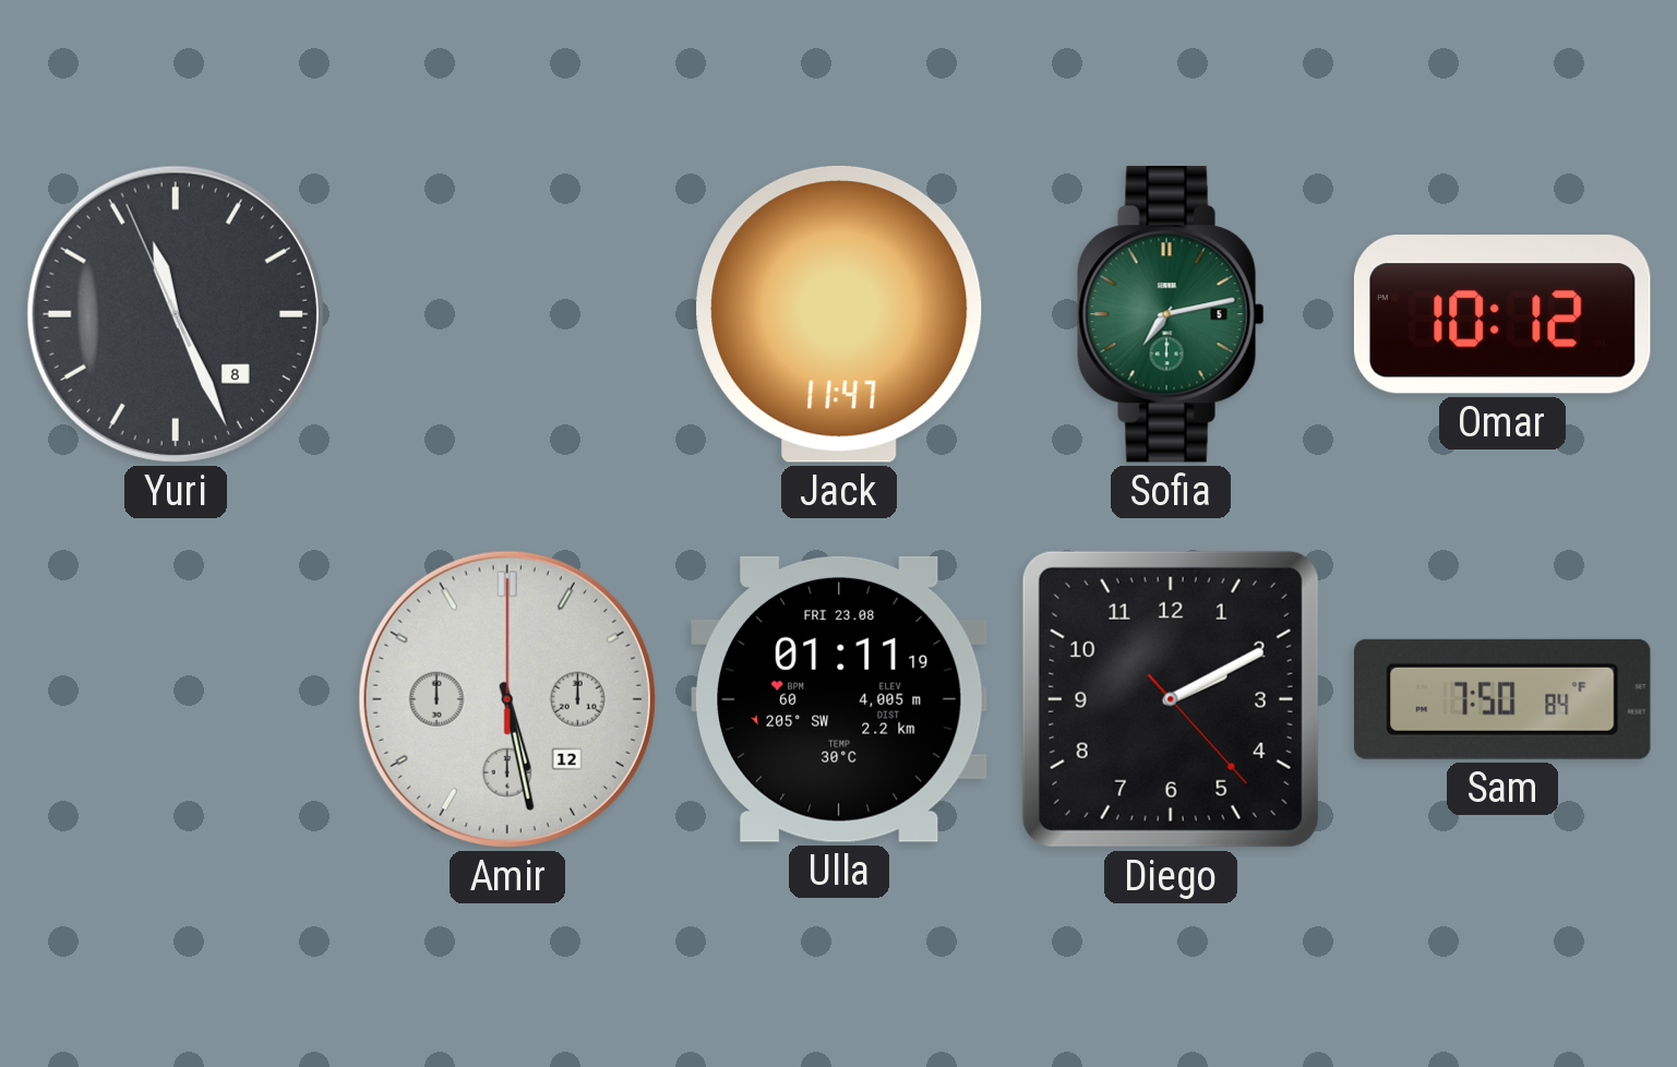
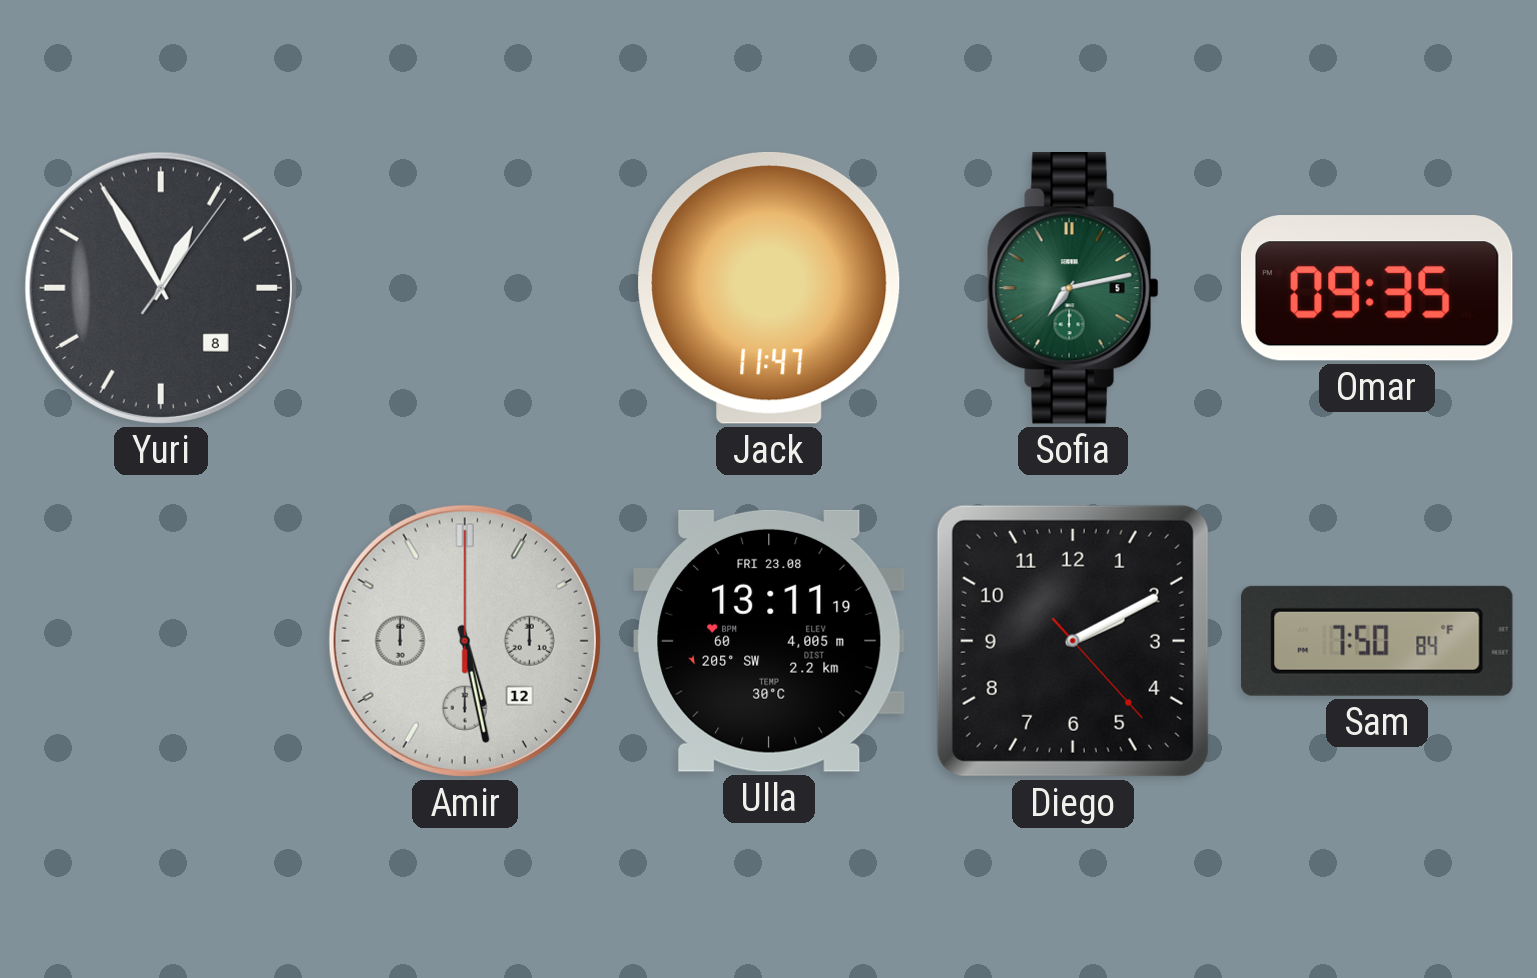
Yuri: 11:25 -> 12:55
Omar: 10:12 -> 09:35
Ulla: 01:11 -> 13:11
